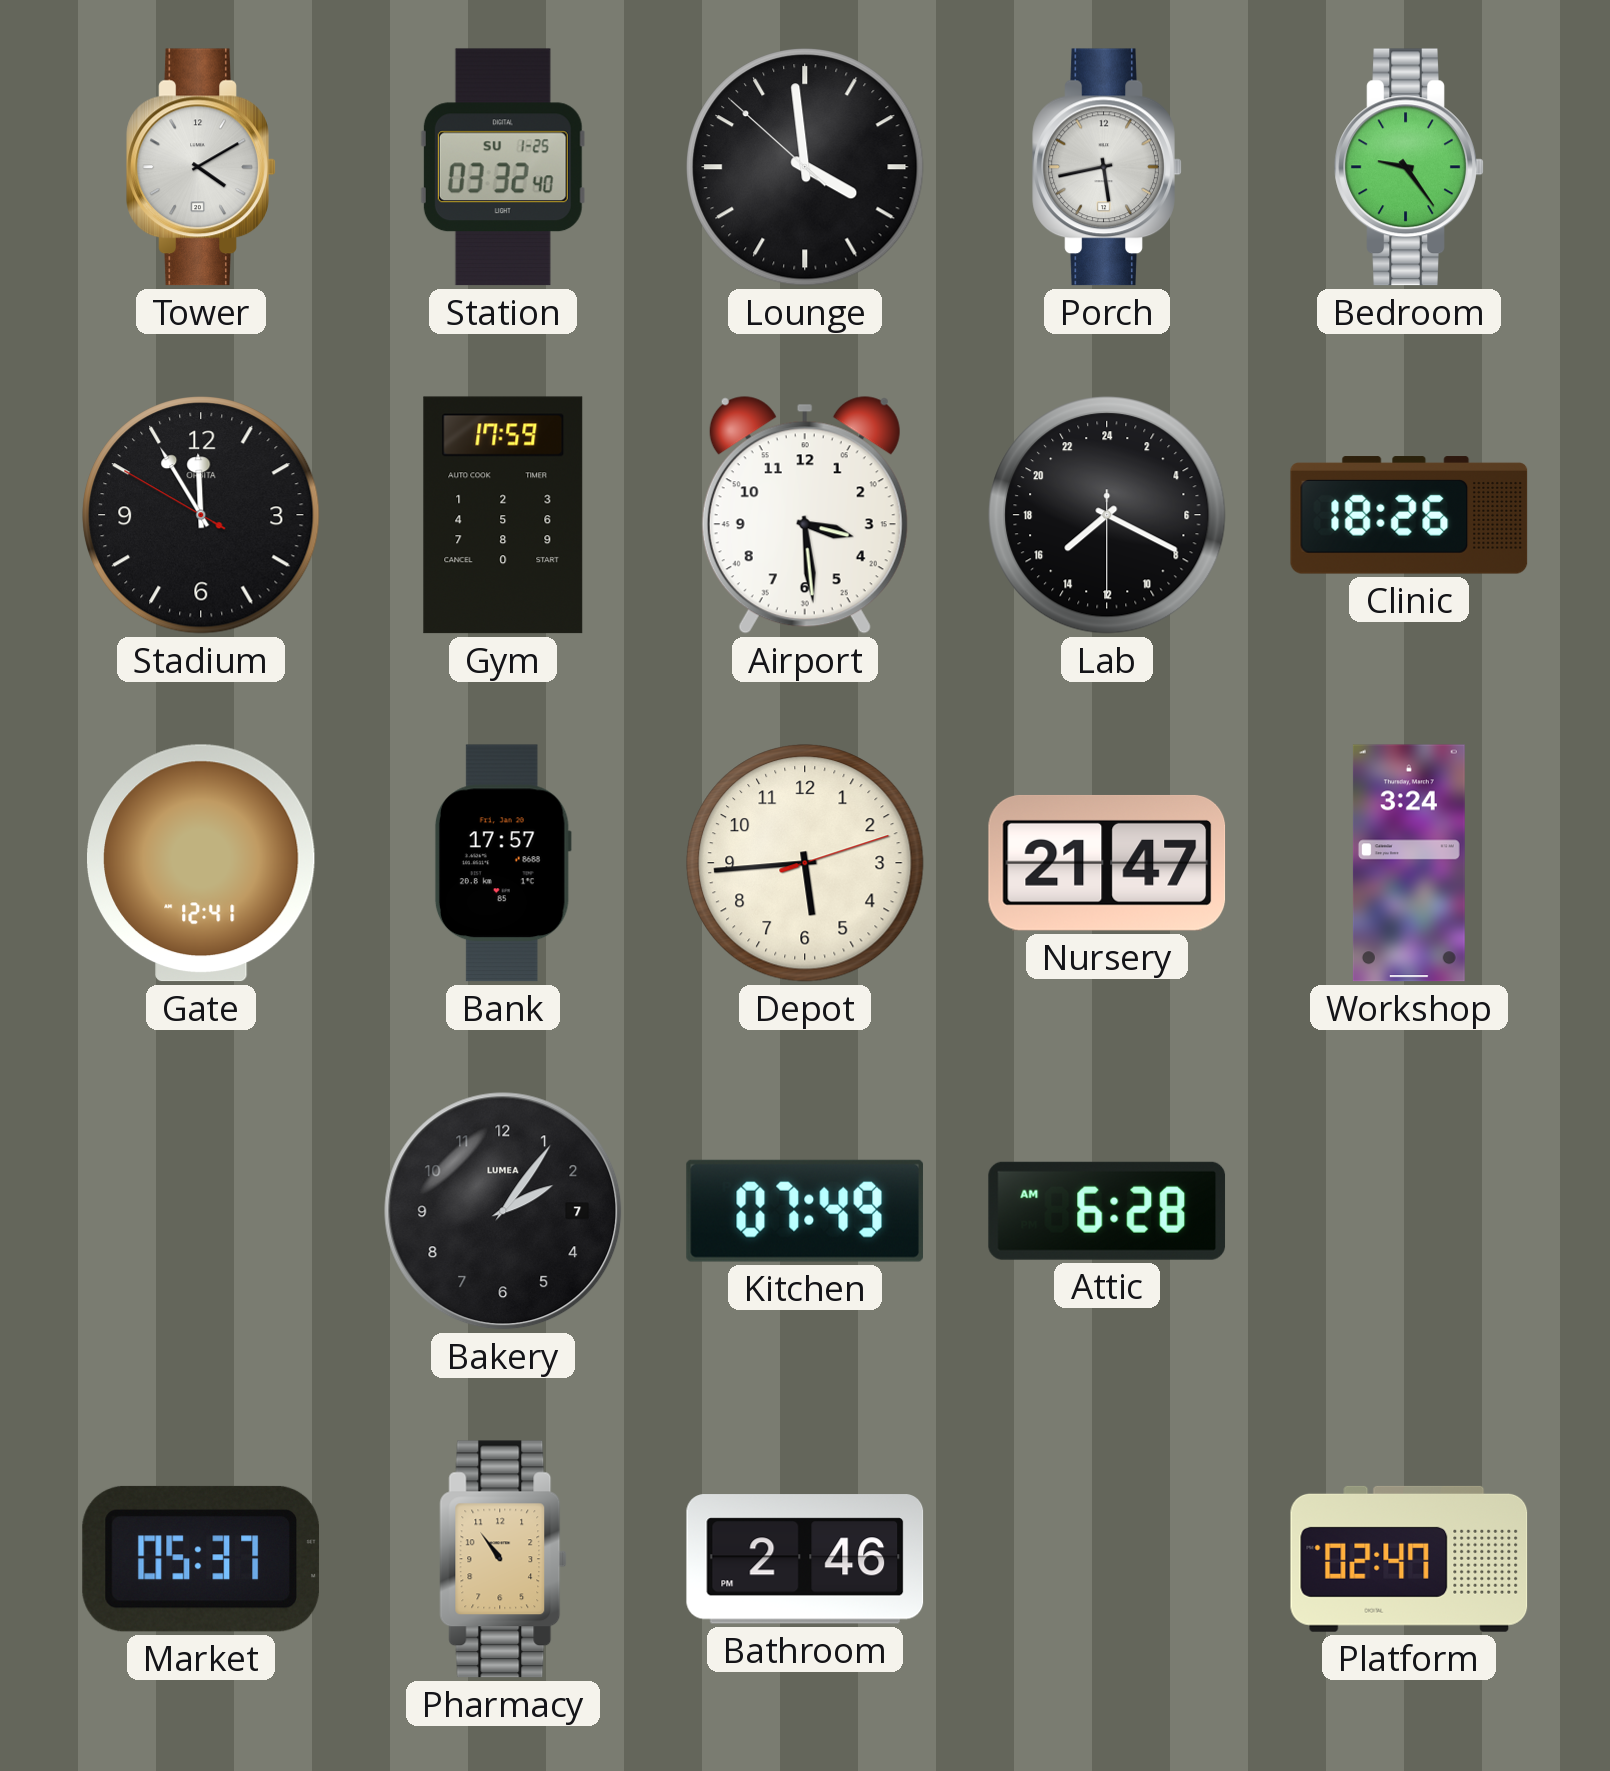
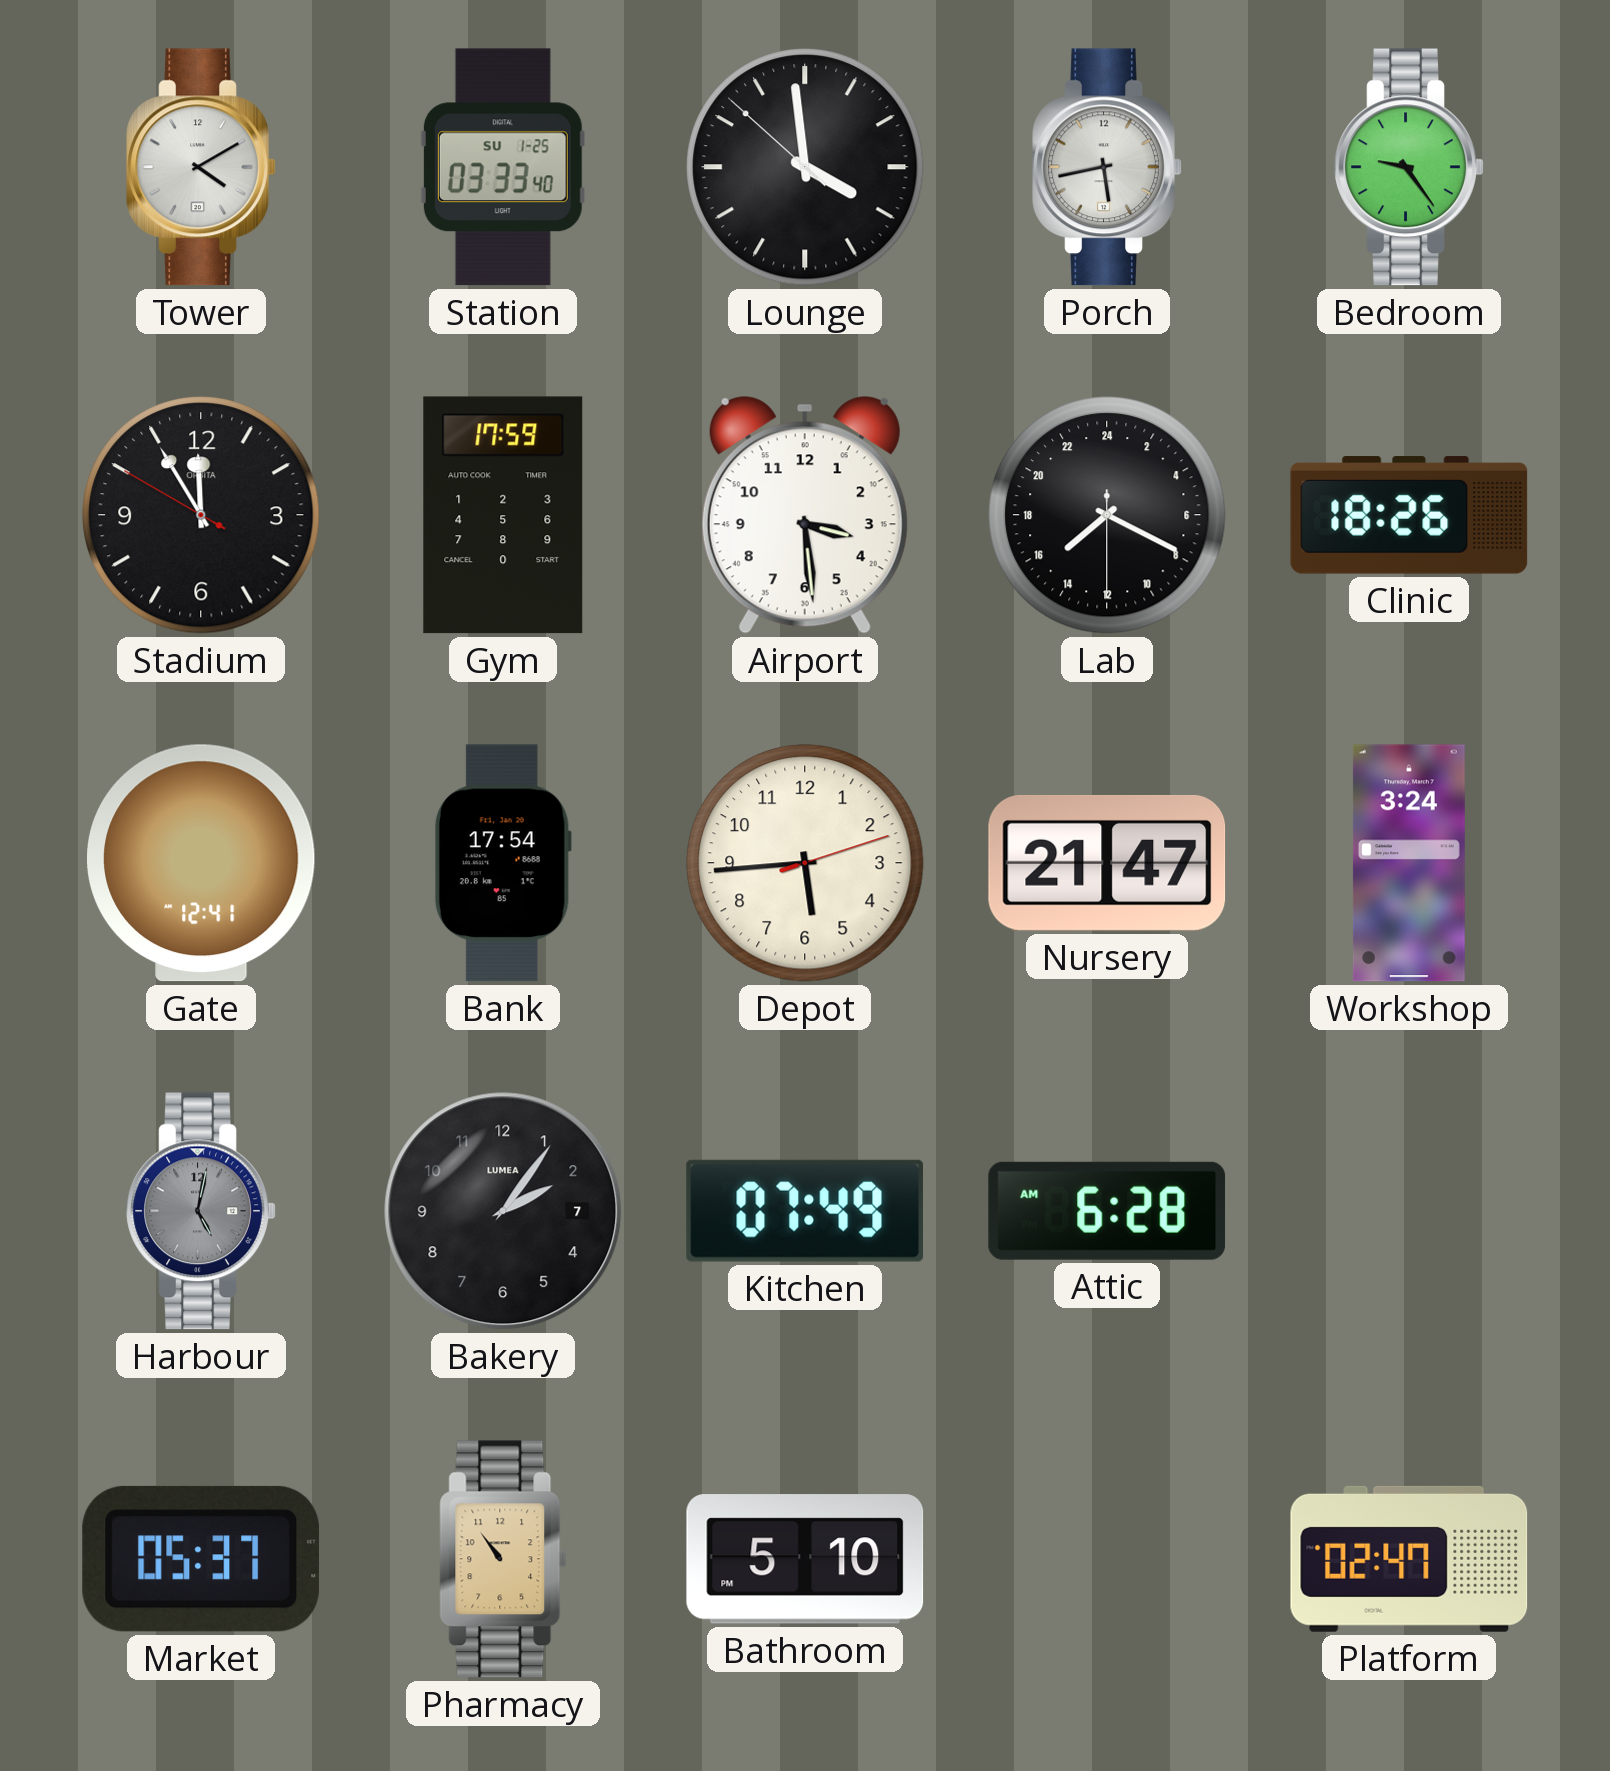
Station: 03:32 -> 03:33
Bank: 17:57 -> 17:54
Harbour: none -> 5:02
Bathroom: 2:46 -> 5:10
